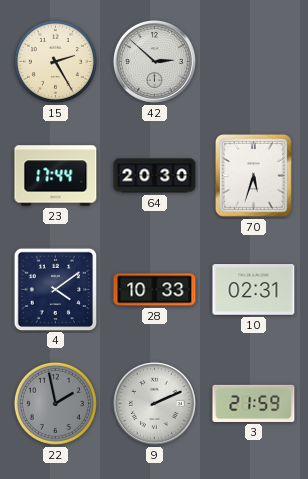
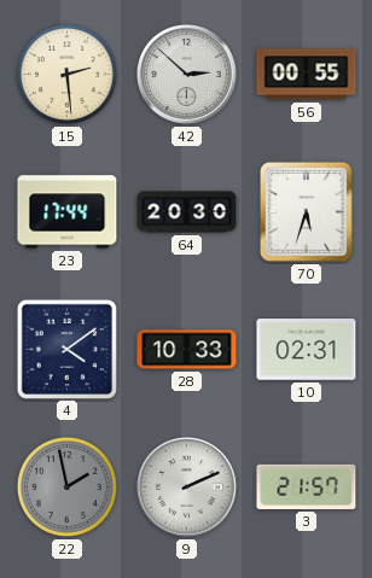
15: 2:25 -> 2:29
56: none -> 00:55
3: 21:59 -> 21:57
